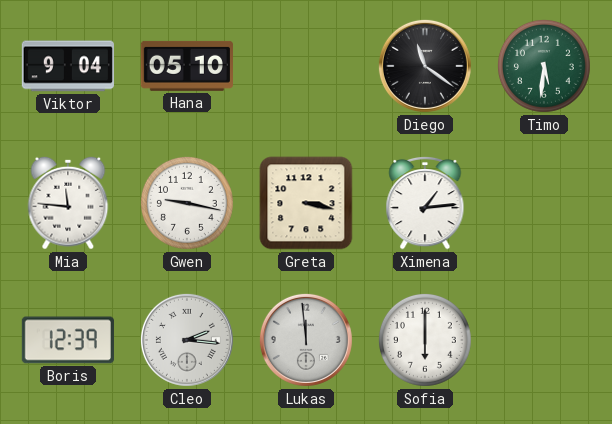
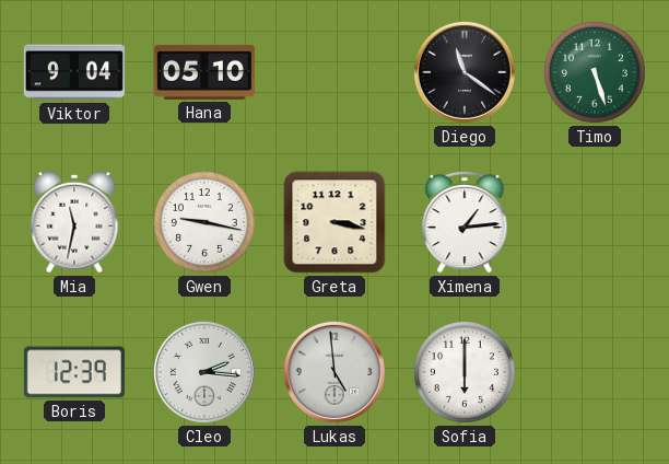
Timo: 5:31 -> 5:27
Mia: 11:46 -> 11:32
Lukas: 11:59 -> 4:59
